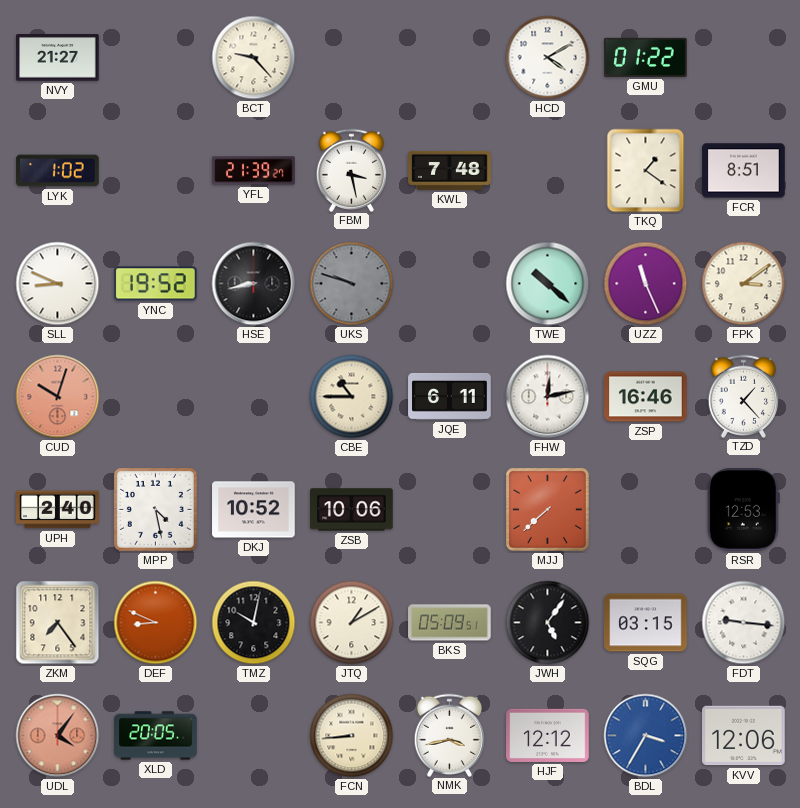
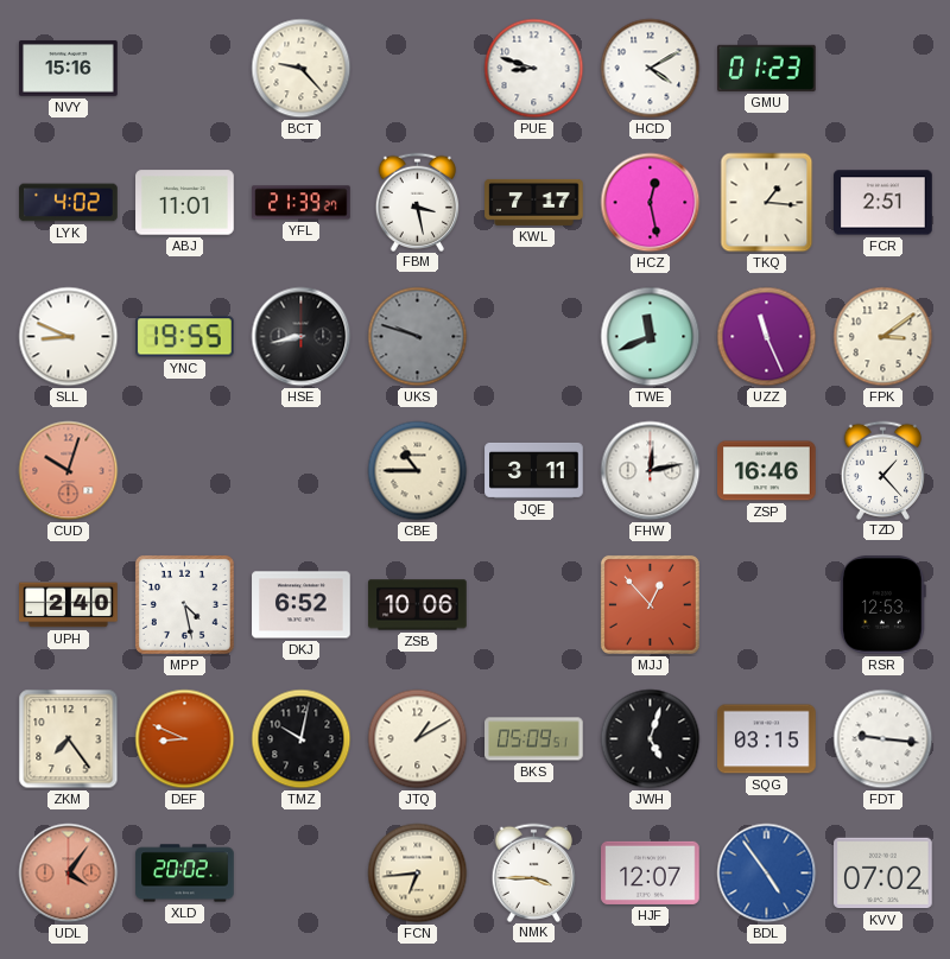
NVY: 21:27 -> 15:16
PUE: none -> 8:48
GMU: 01:22 -> 01:23
LYK: 1:02 -> 4:02
ABJ: none -> 11:01
KWL: 7:48 -> 7:17
HCZ: none -> 12:28
TKQ: 1:21 -> 1:16
FCR: 8:51 -> 2:51
YNC: 19:52 -> 19:55
TWE: 10:22 -> 11:41
JQE: 6:11 -> 3:11
DKJ: 10:52 -> 6:52
MJJ: 7:38 -> 12:53
JWH: 5:06 -> 5:03
XLD: 20:05 -> 20:02
FCN: 8:44 -> 6:44
NMK: 3:43 -> 3:45
HJF: 12:12 -> 12:07
BDL: 3:35 -> 4:54
KVV: 12:06 -> 07:02
